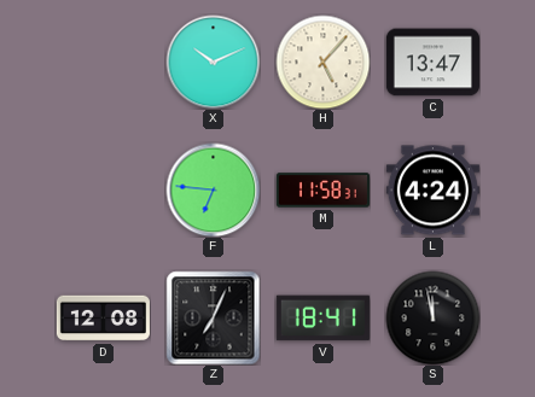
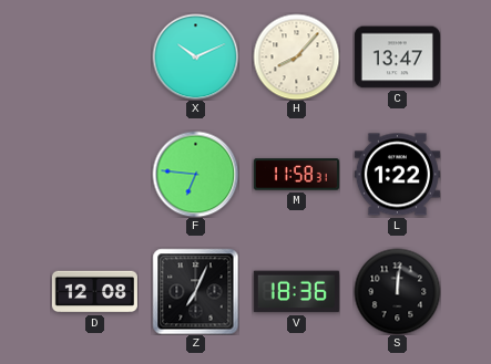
H: 5:07 -> 8:07
L: 4:24 -> 1:22
V: 18:41 -> 18:36
S: 11:58 -> 12:01
